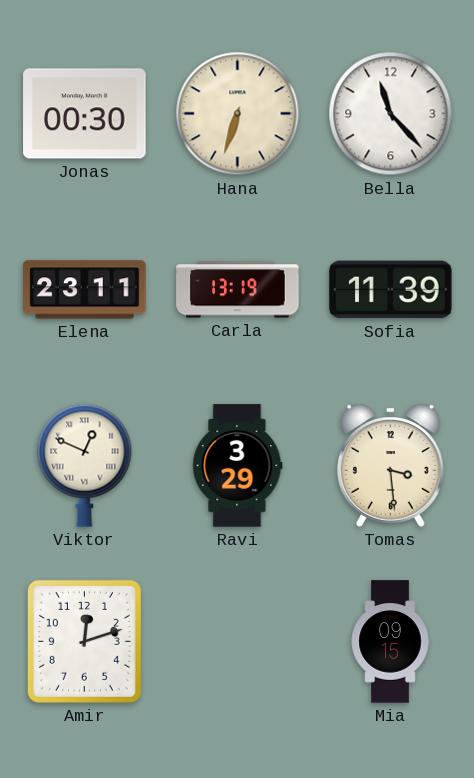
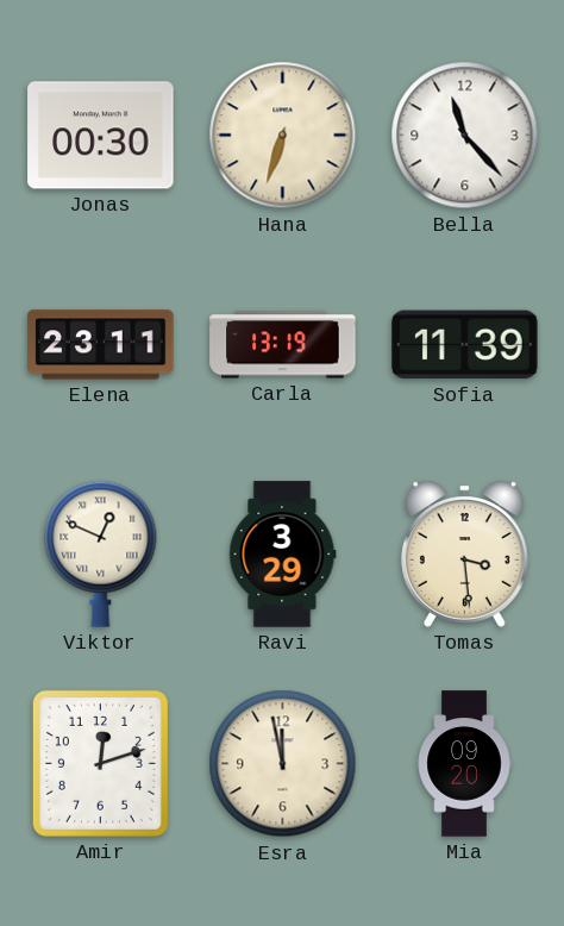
Esra: none -> 11:58
Mia: 09:15 -> 09:20
